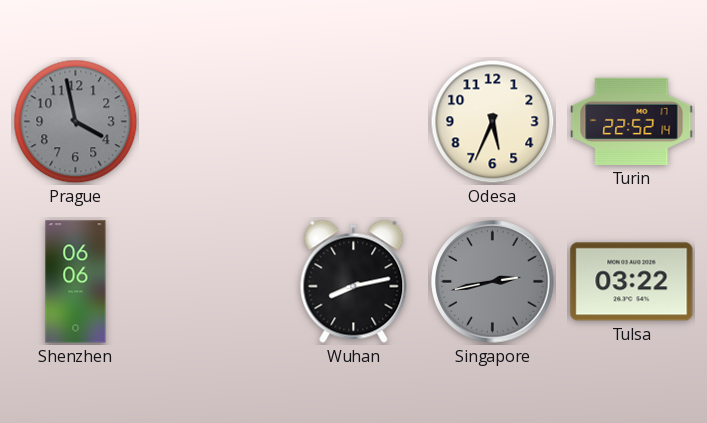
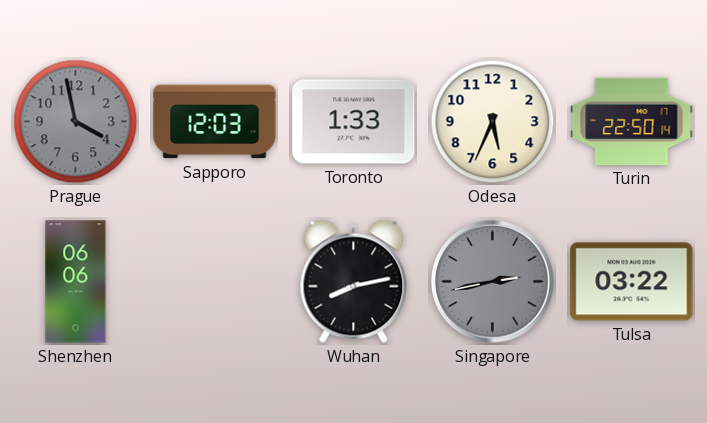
Sapporo: none -> 12:03
Toronto: none -> 1:33
Turin: 22:52 -> 22:50
